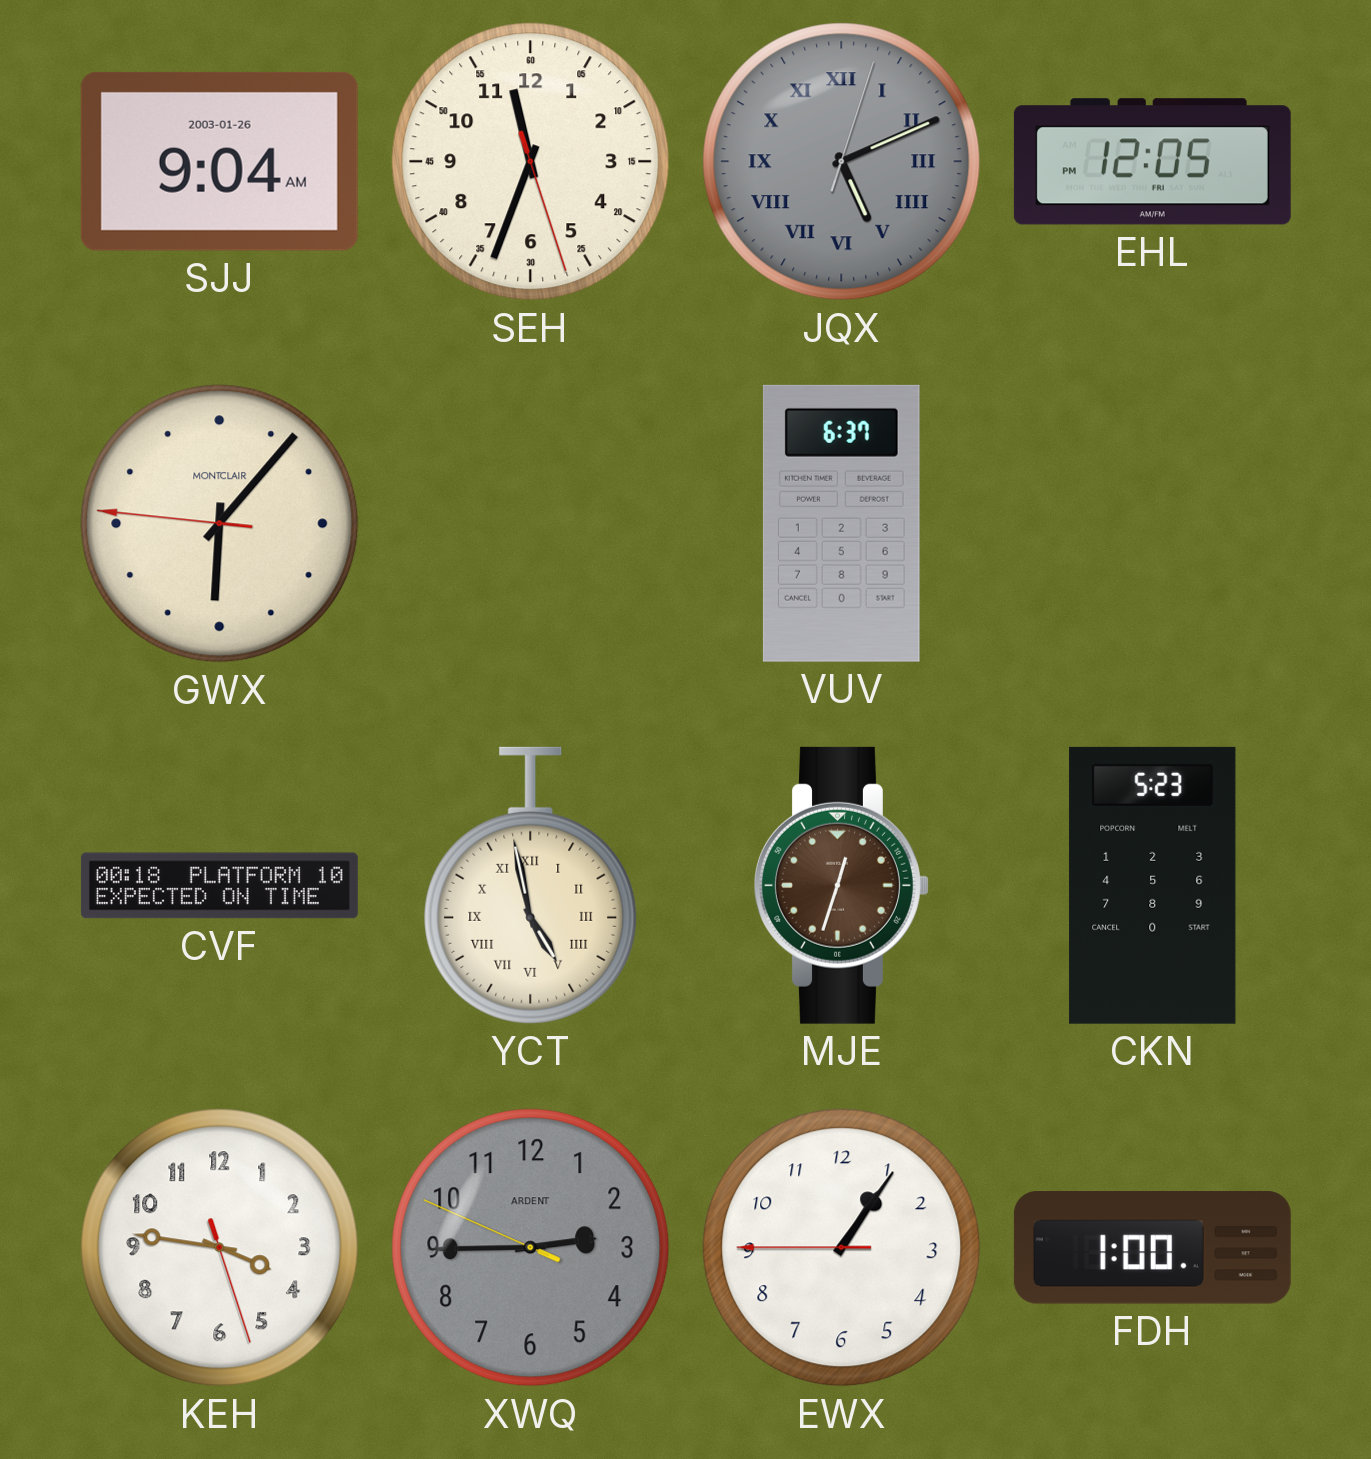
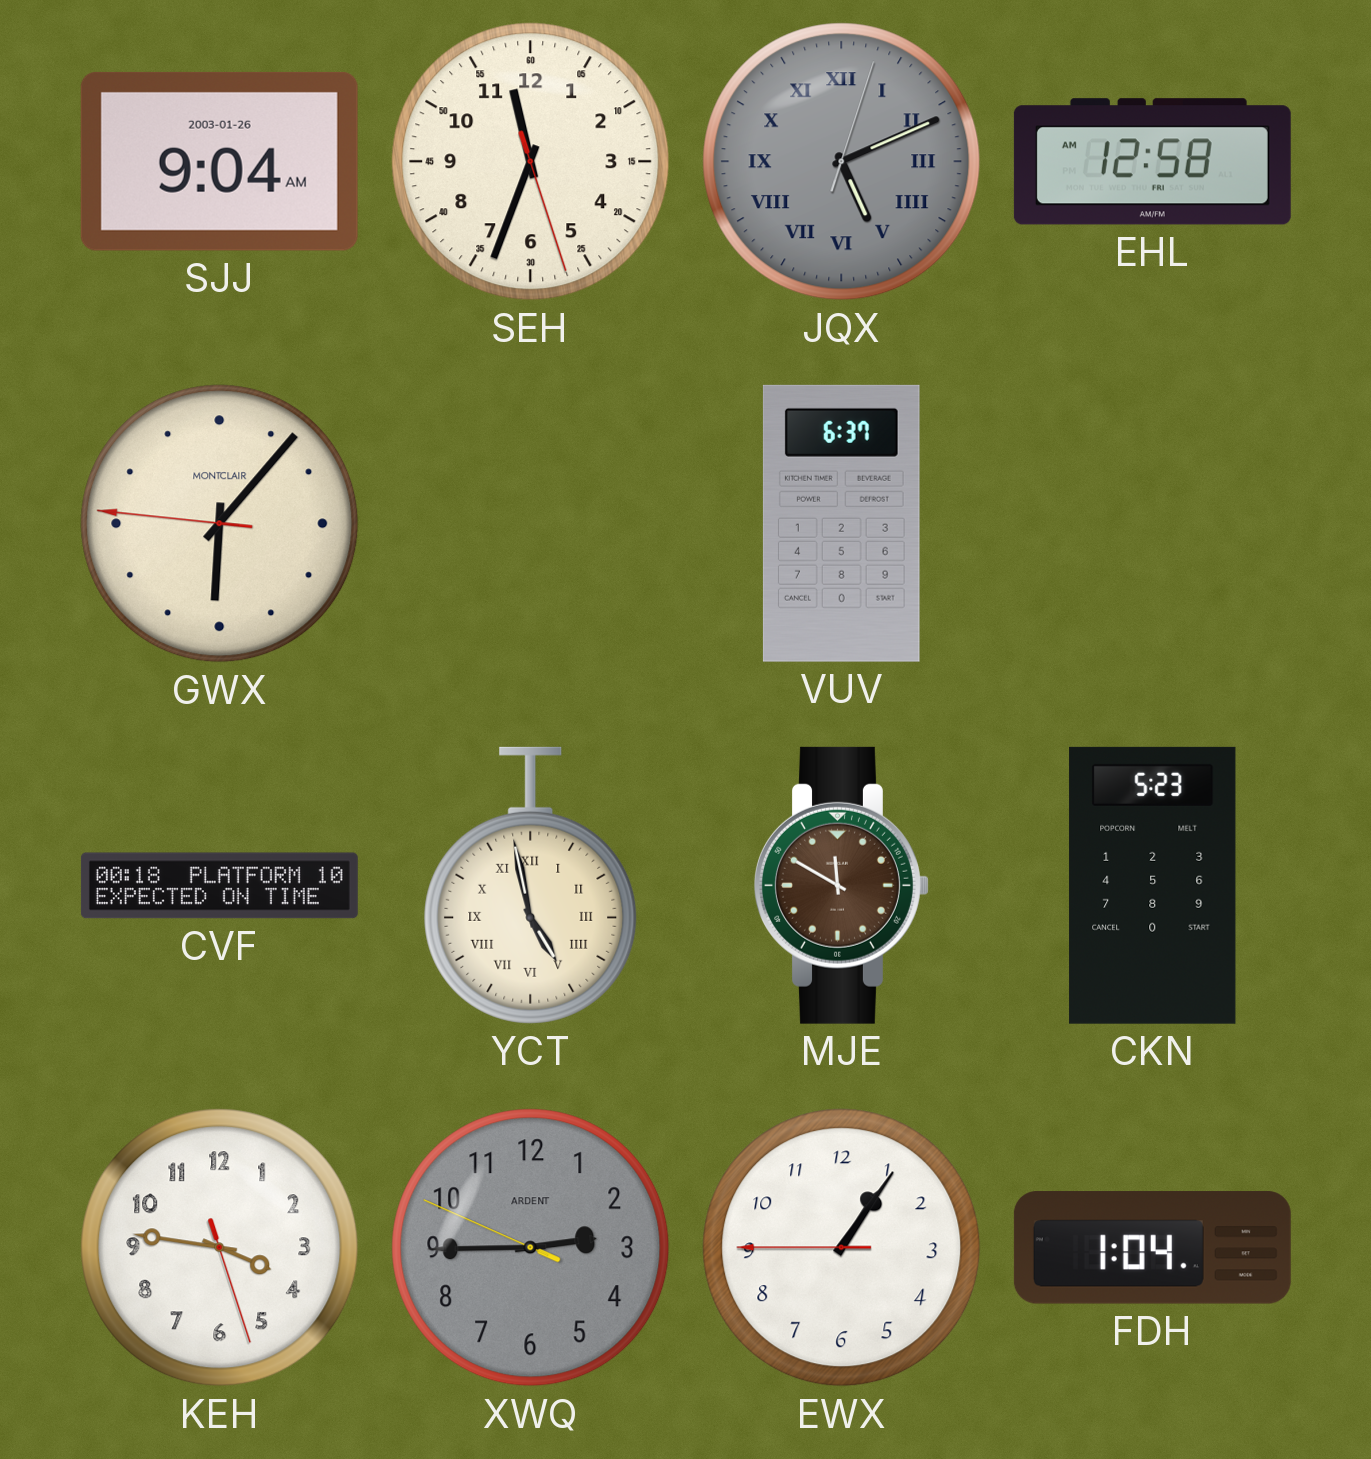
EHL: 12:05 -> 12:58
MJE: 12:33 -> 11:50
FDH: 1:00 -> 1:04
